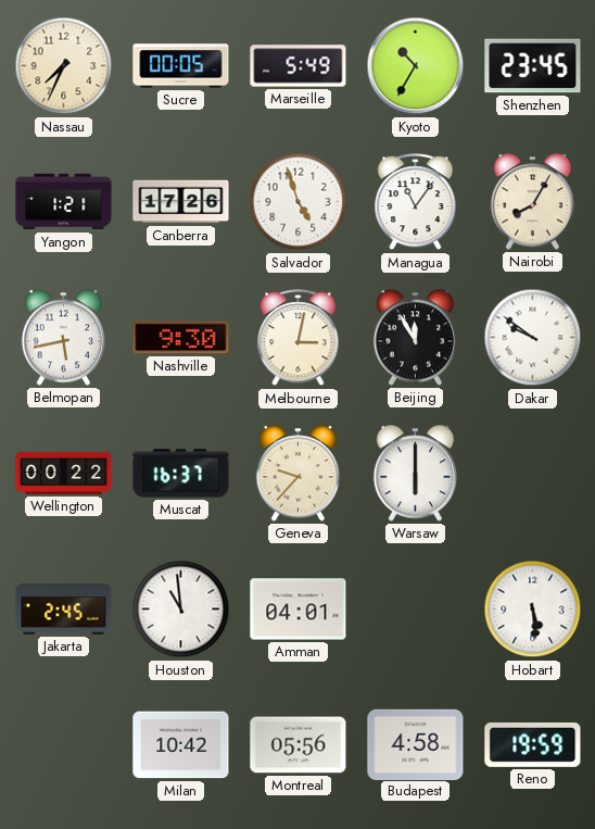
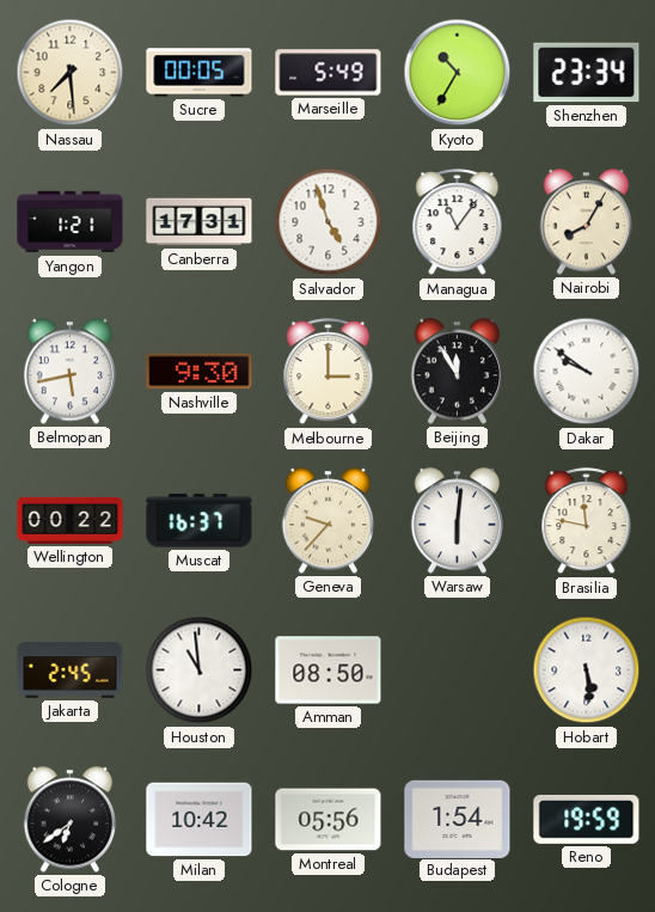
Nassau: 7:34 -> 7:29
Shenzhen: 23:45 -> 23:34
Canberra: 17:26 -> 17:31
Melbourne: 3:02 -> 3:00
Warsaw: 6:00 -> 6:01
Brasilia: none -> 11:47
Amman: 04:01 -> 08:50
Cologne: none -> 6:39
Budapest: 4:58 -> 1:54
